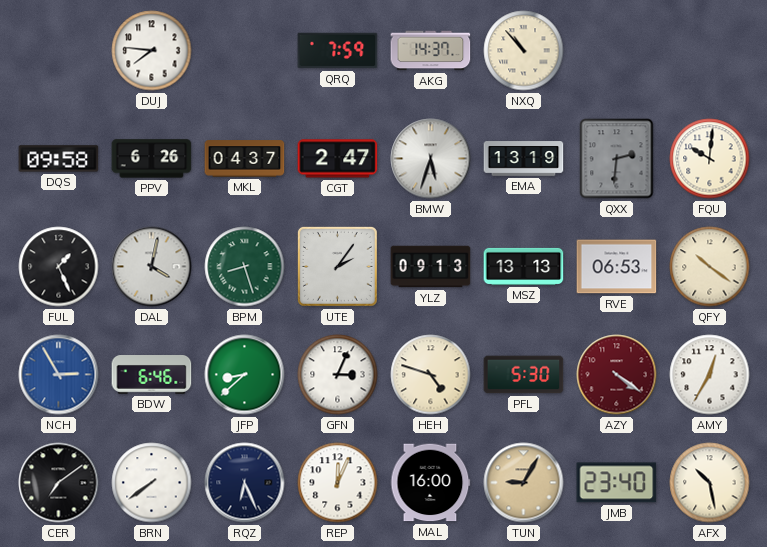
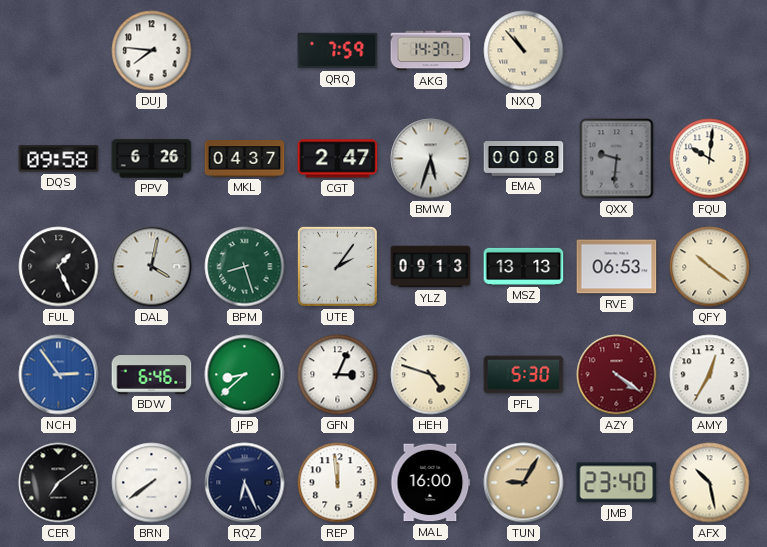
EMA: 13:19 -> 00:08
QXX: 2:31 -> 9:31
NCH: 2:55 -> 2:54
REP: 12:04 -> 11:59
